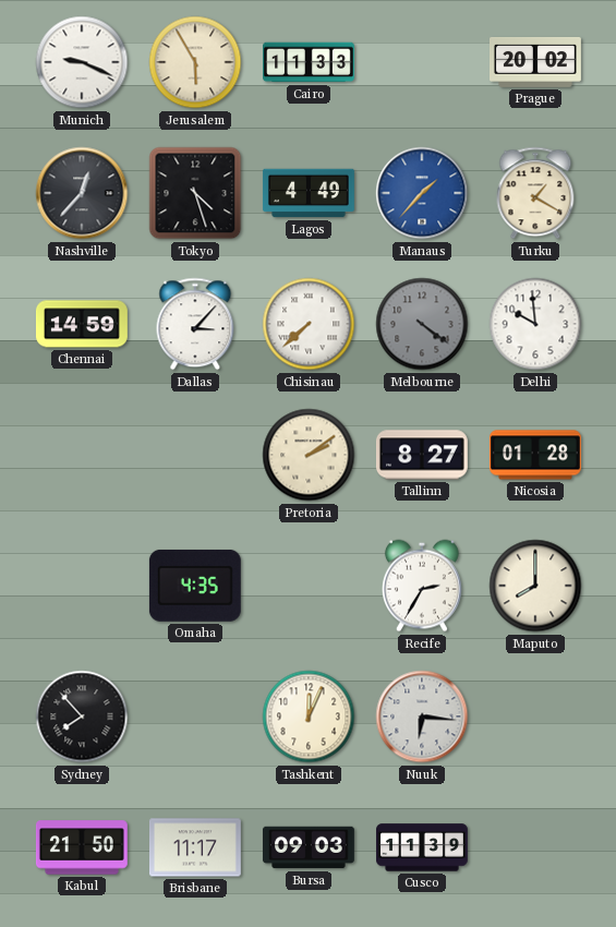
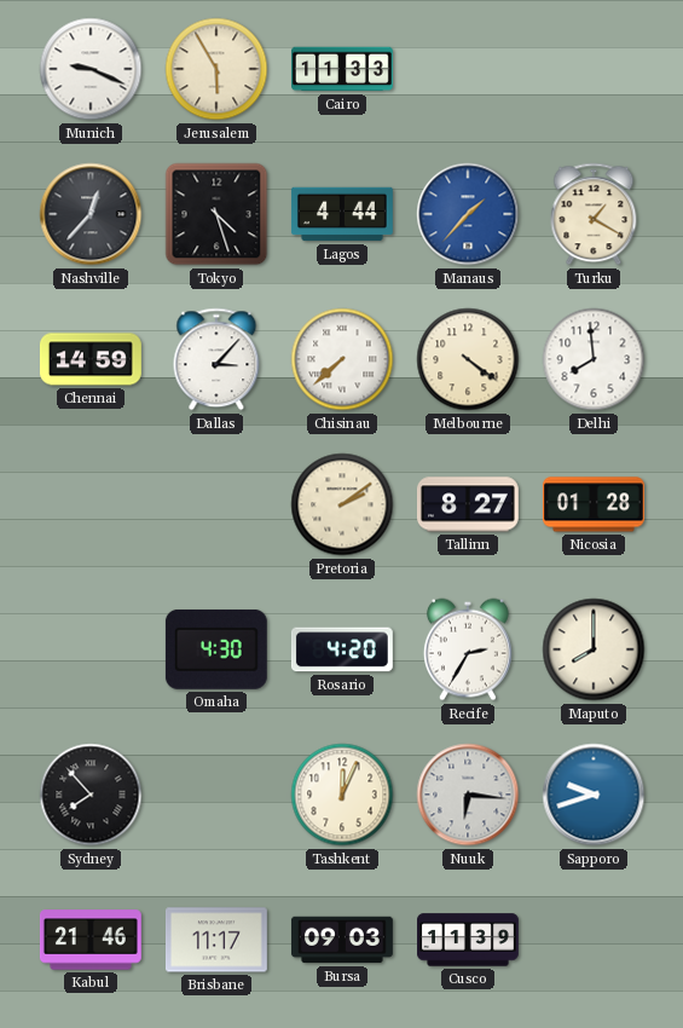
Prague: 20:02 -> none
Lagos: 4:49 -> 4:44
Melbourne dial: grey -> cream
Delhi: 9:59 -> 7:59
Omaha: 4:35 -> 4:30
Rosario: none -> 4:20
Sapporo: none -> 9:42
Kabul: 21:50 -> 21:46
